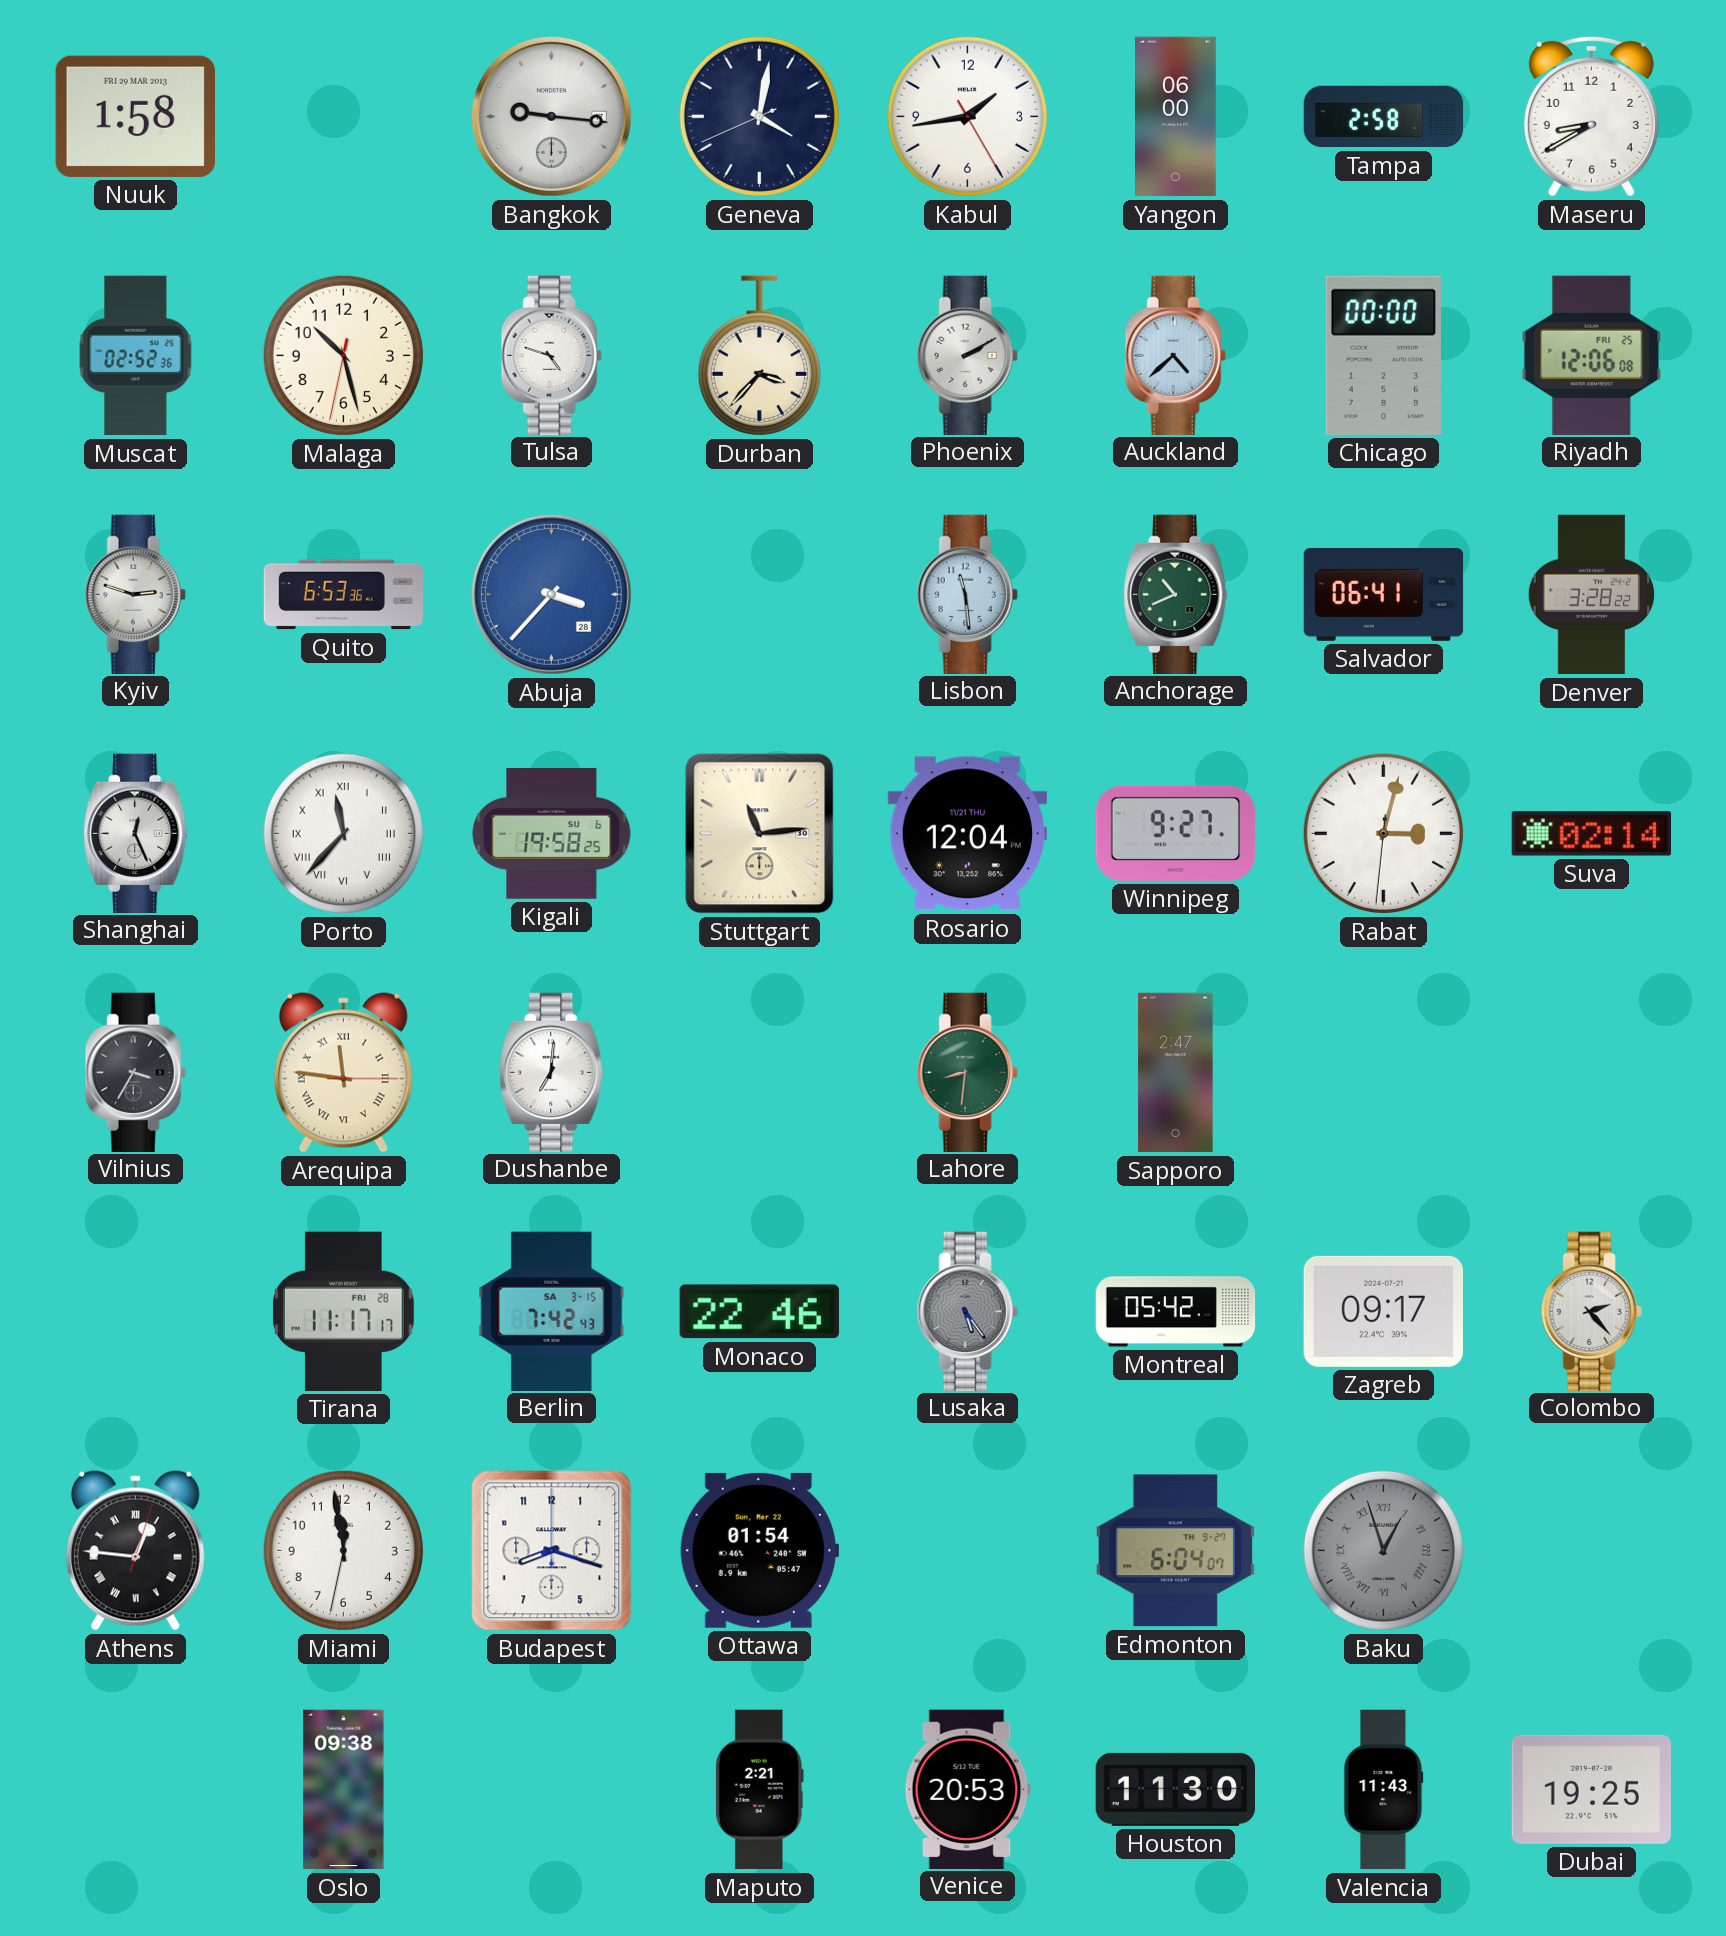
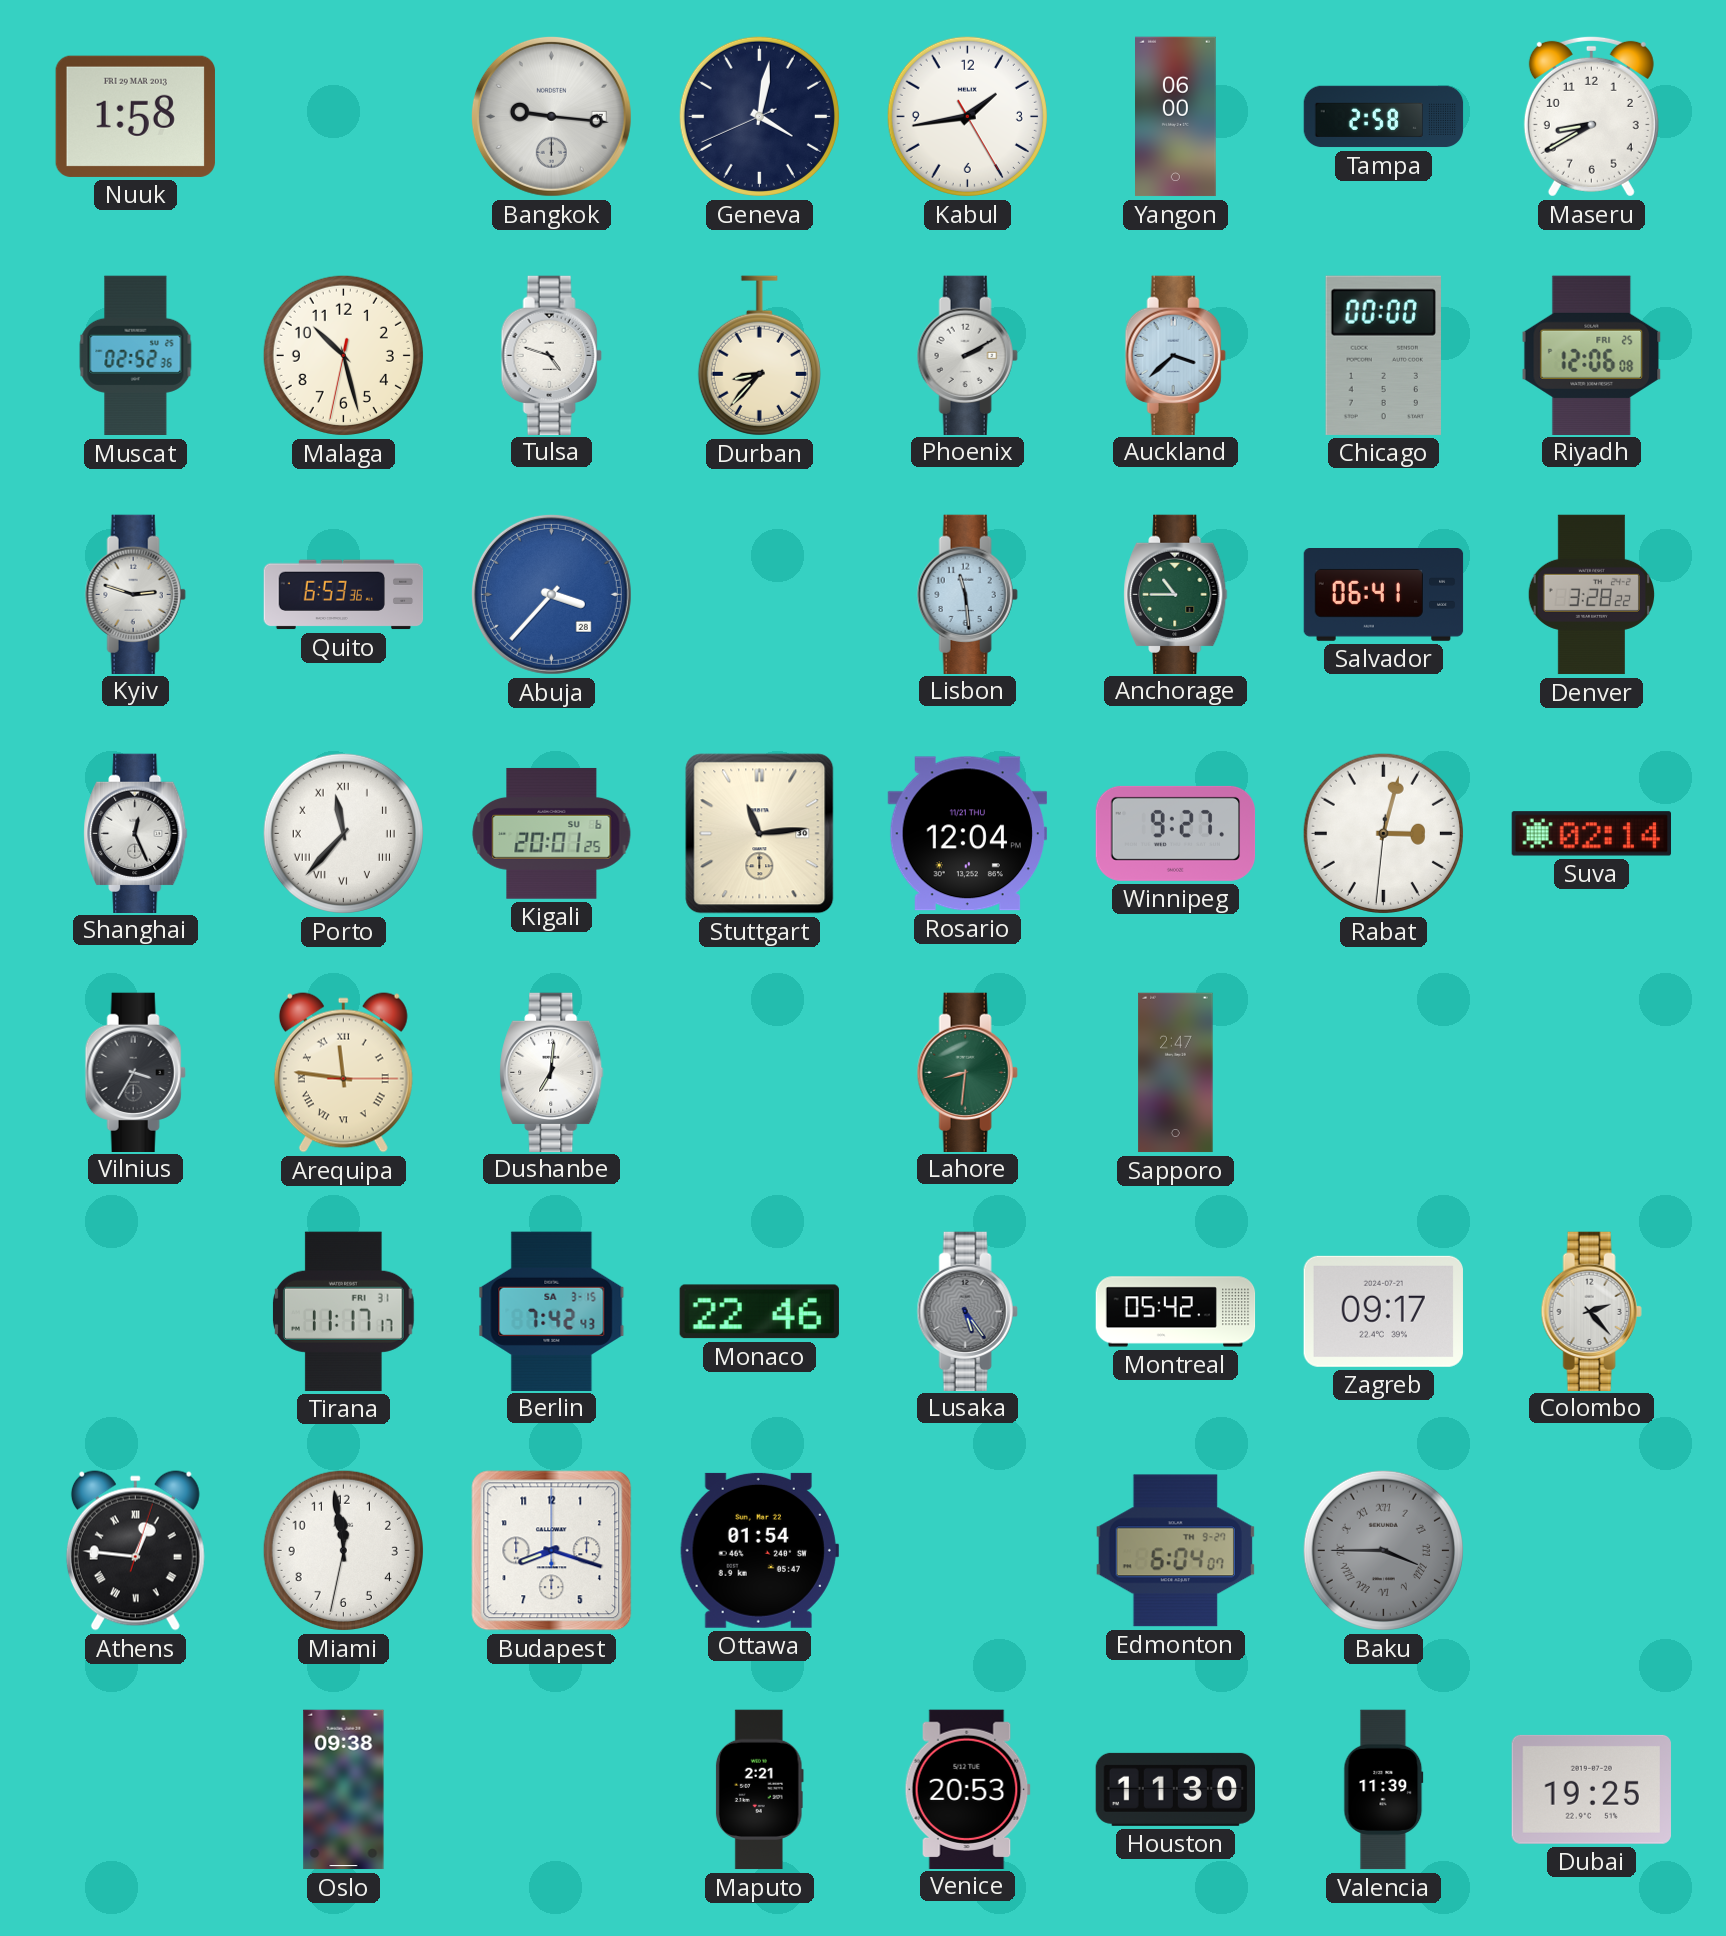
Durban: 3:37 -> 8:37
Auckland: 4:38 -> 3:38
Anchorage: 10:41 -> 10:45
Kigali: 19:58 -> 20:01
Tirana date: FRI 28 -> FRI 31
Baku: 12:57 -> 3:45
Valencia: 11:43 -> 11:39
